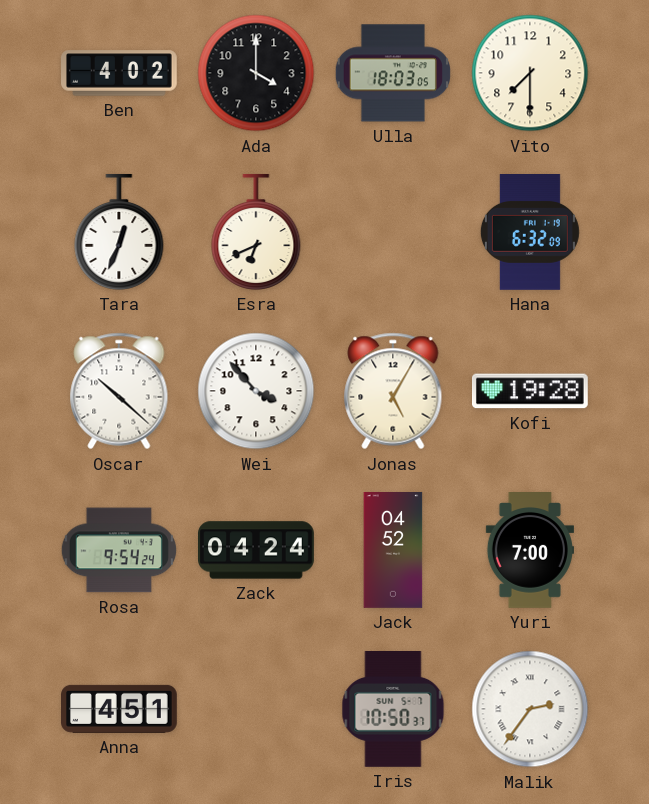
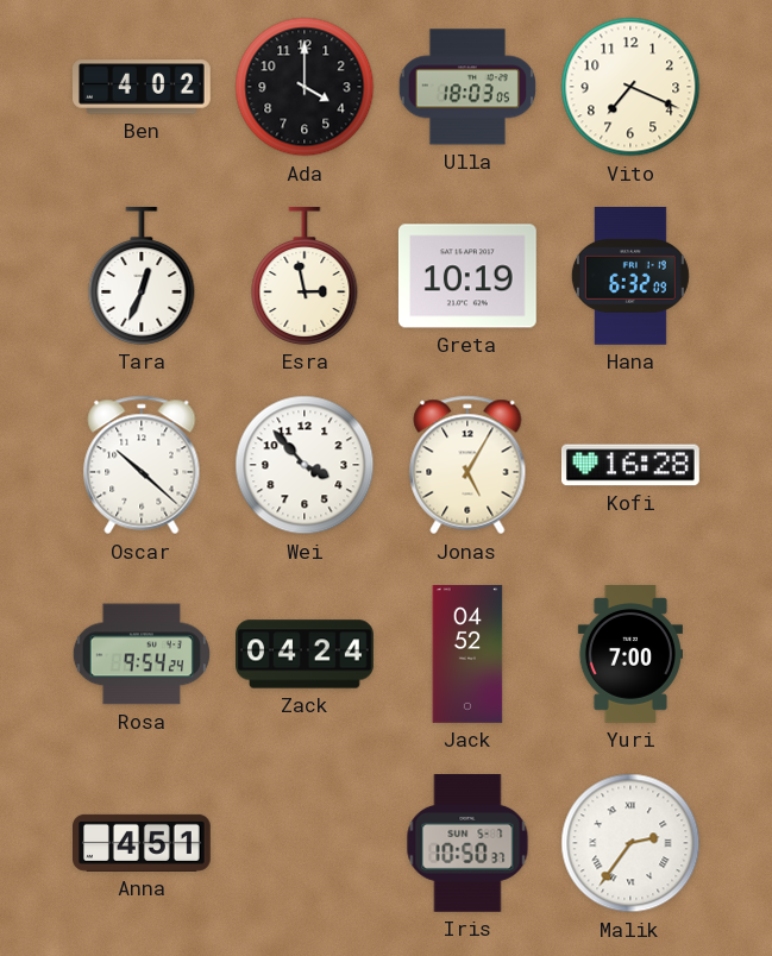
Vito: 7:30 -> 7:19
Esra: 6:41 -> 2:58
Greta: none -> 10:19
Kofi: 19:28 -> 16:28
